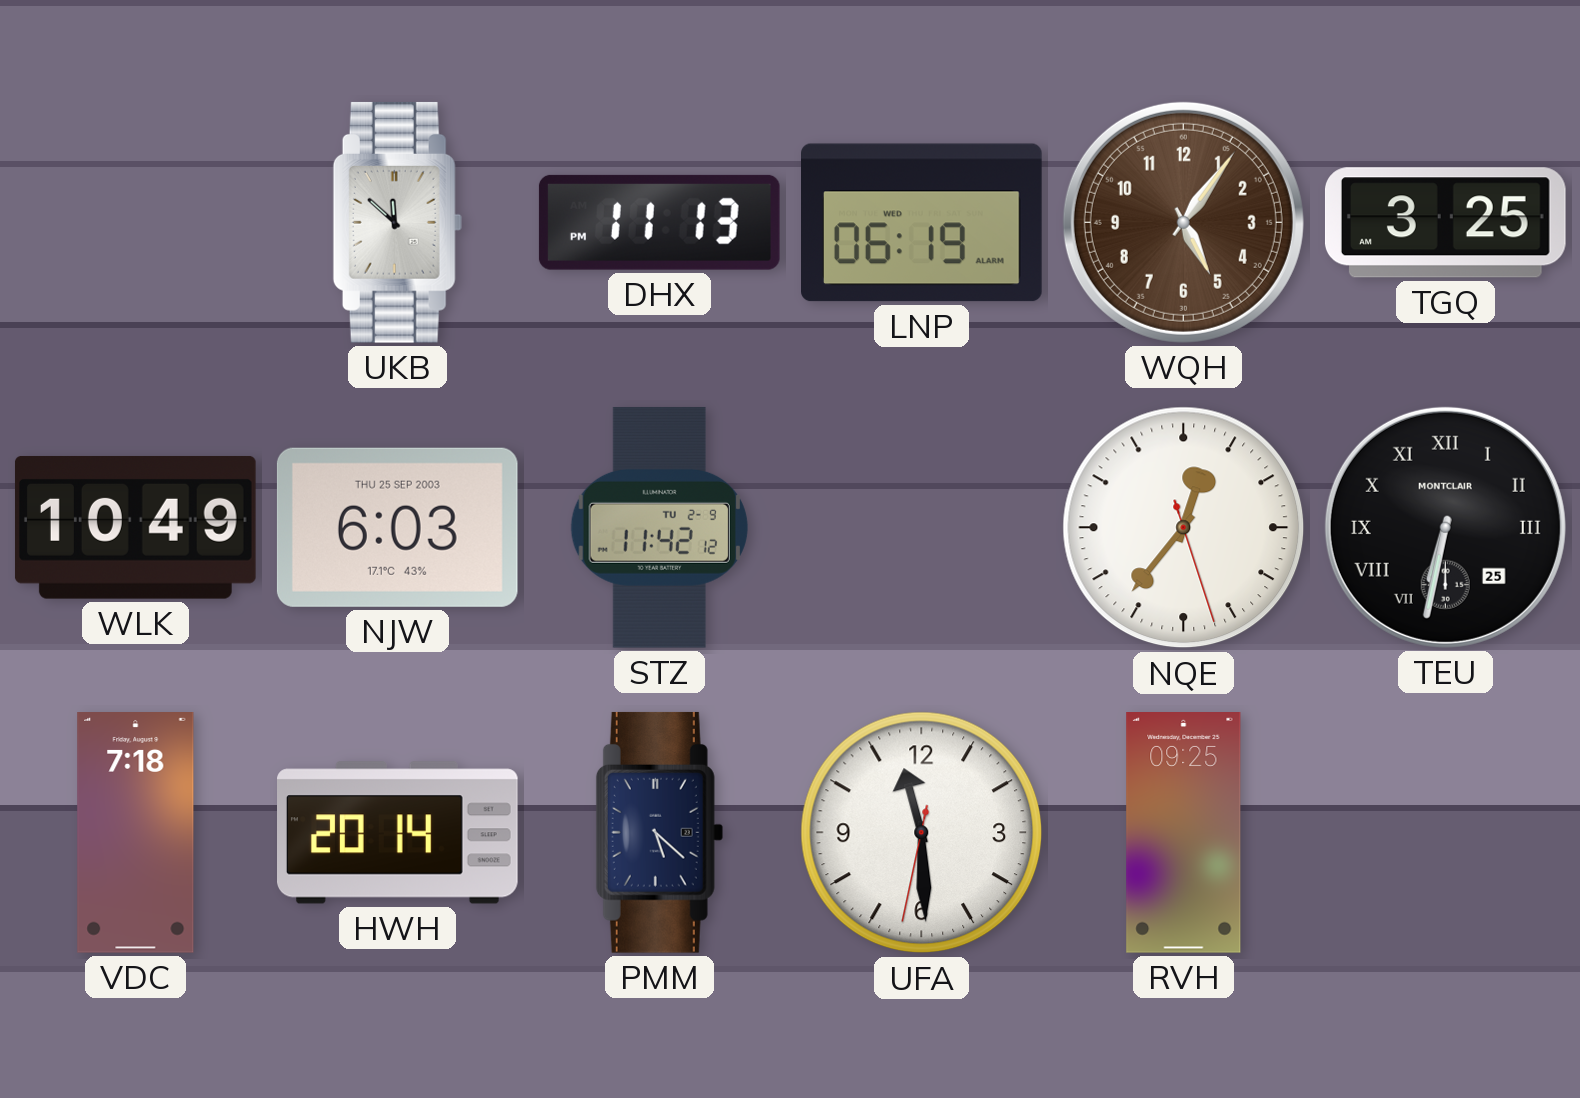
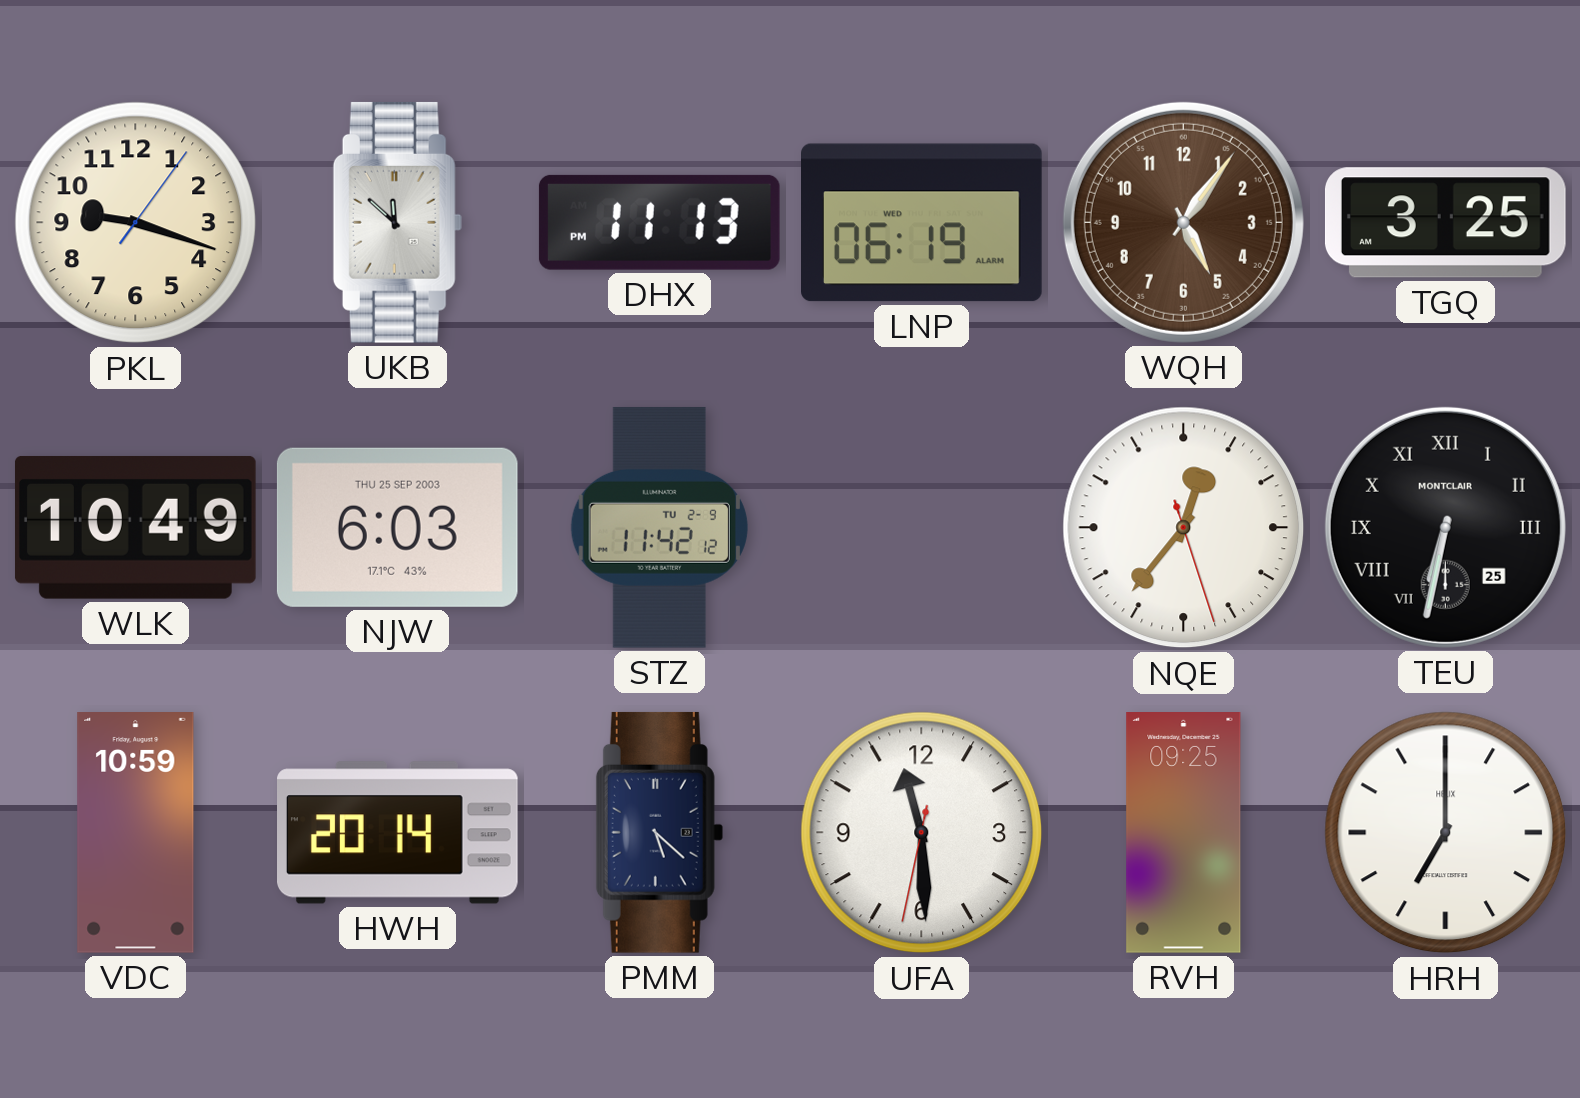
PKL: none -> 9:18
VDC: 7:18 -> 10:59
HRH: none -> 7:00
